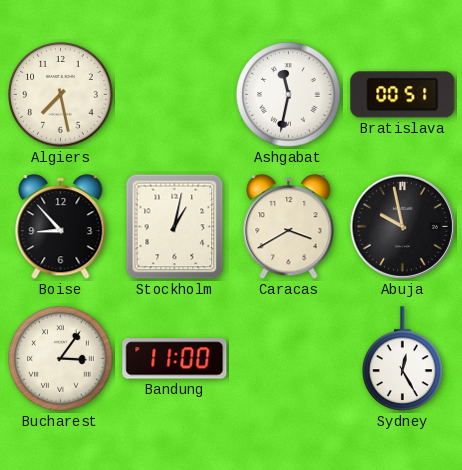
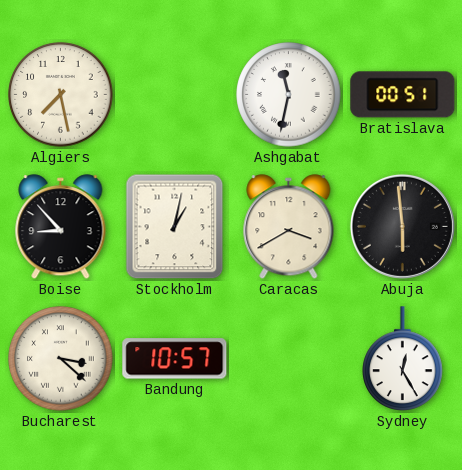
Abuja: 9:58 -> 5:59
Bucharest: 3:06 -> 3:22
Bandung: 11:00 -> 10:57
